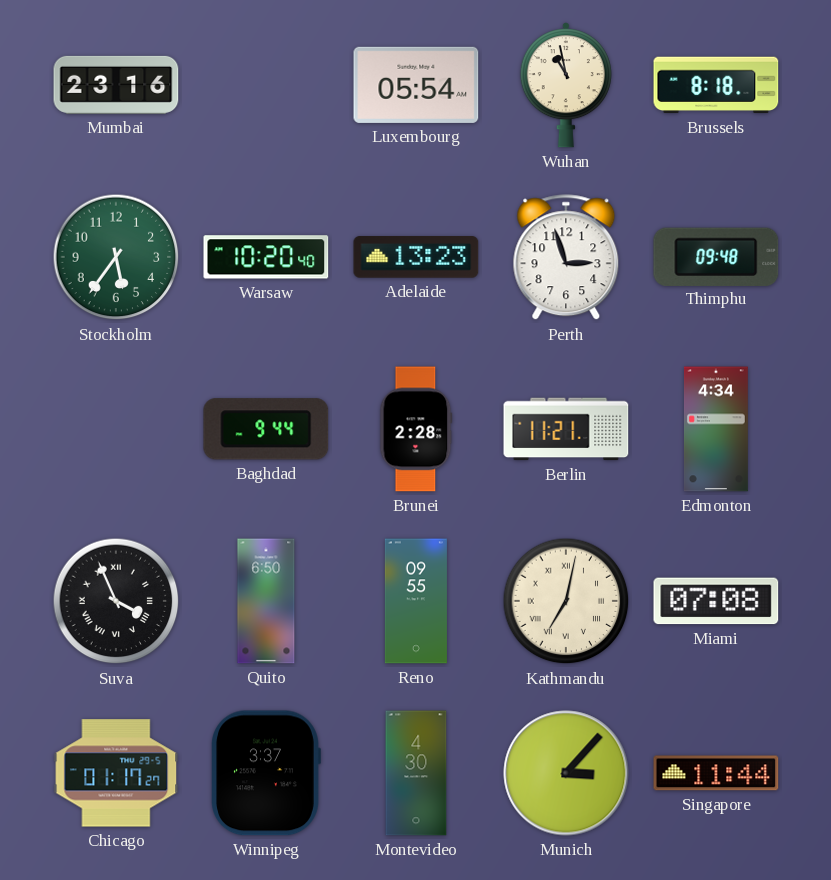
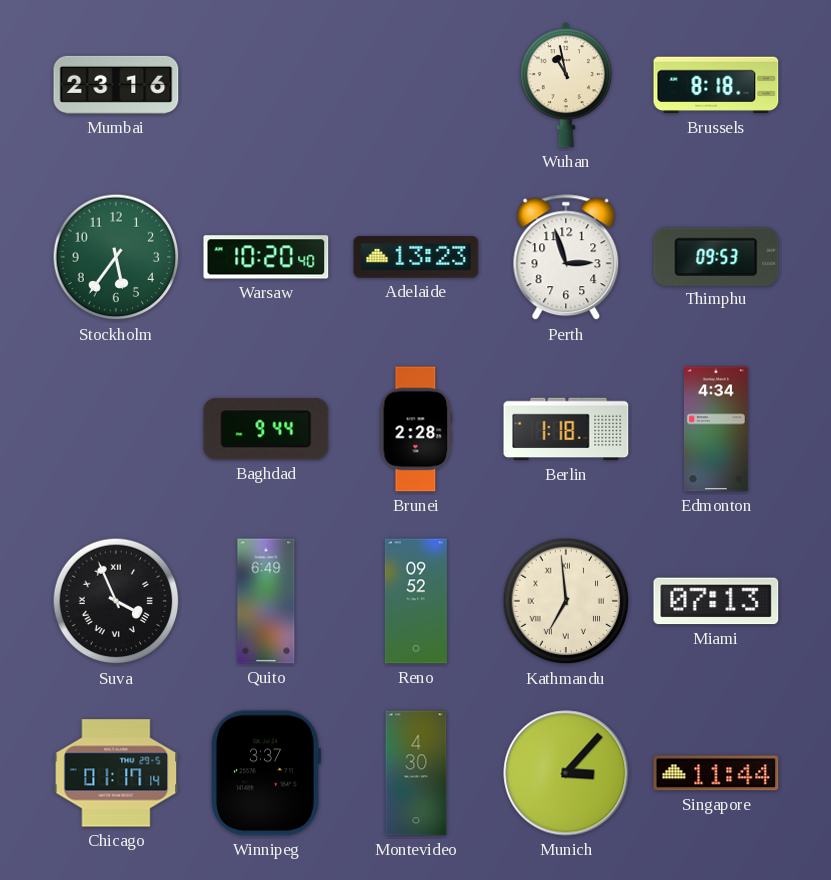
Luxembourg: 05:54 -> none
Thimphu: 09:48 -> 09:53
Berlin: 11:21 -> 1:18
Quito: 6:50 -> 6:49
Reno: 09:55 -> 09:52
Kathmandu: 7:02 -> 6:59
Miami: 07:08 -> 07:13
Chicago: 01:17:27 -> 01:17:14
